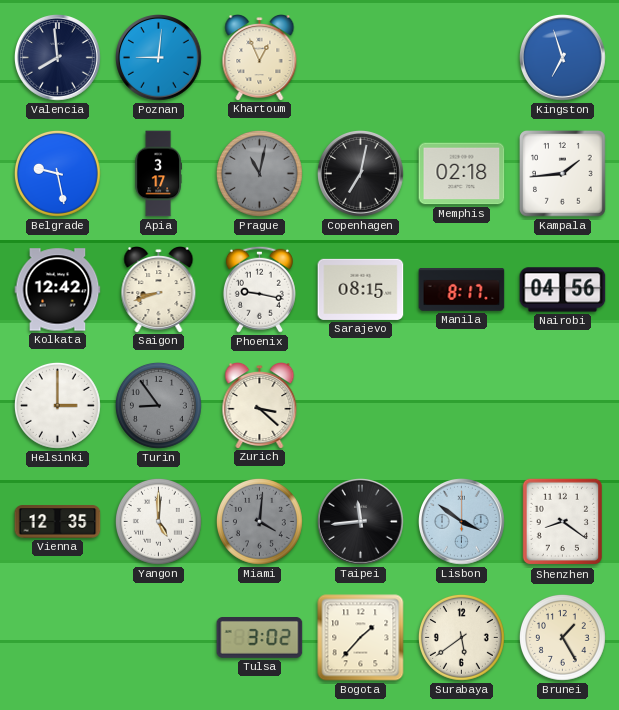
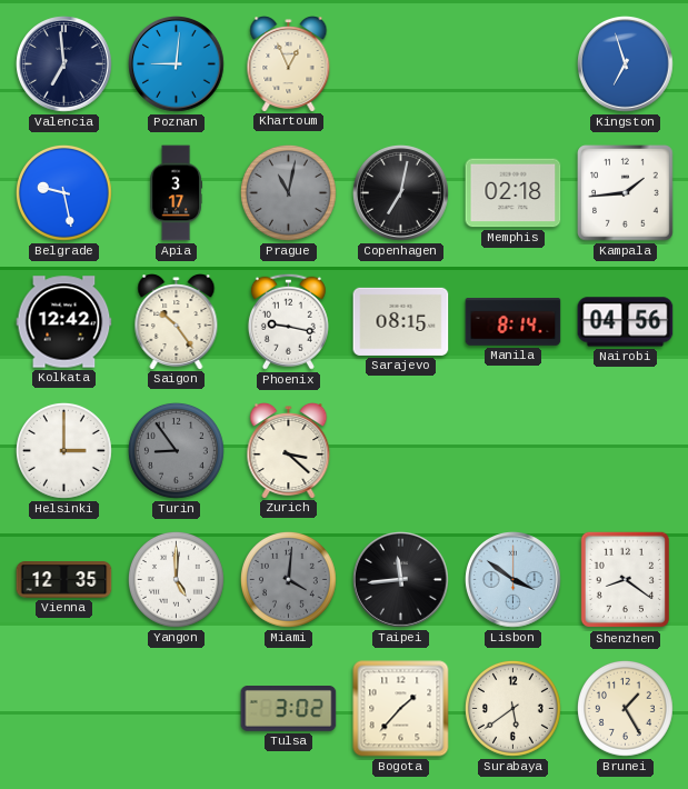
Valencia: 7:59 -> 6:59
Saigon: 8:42 -> 10:24
Manila: 8:17 -> 8:14
